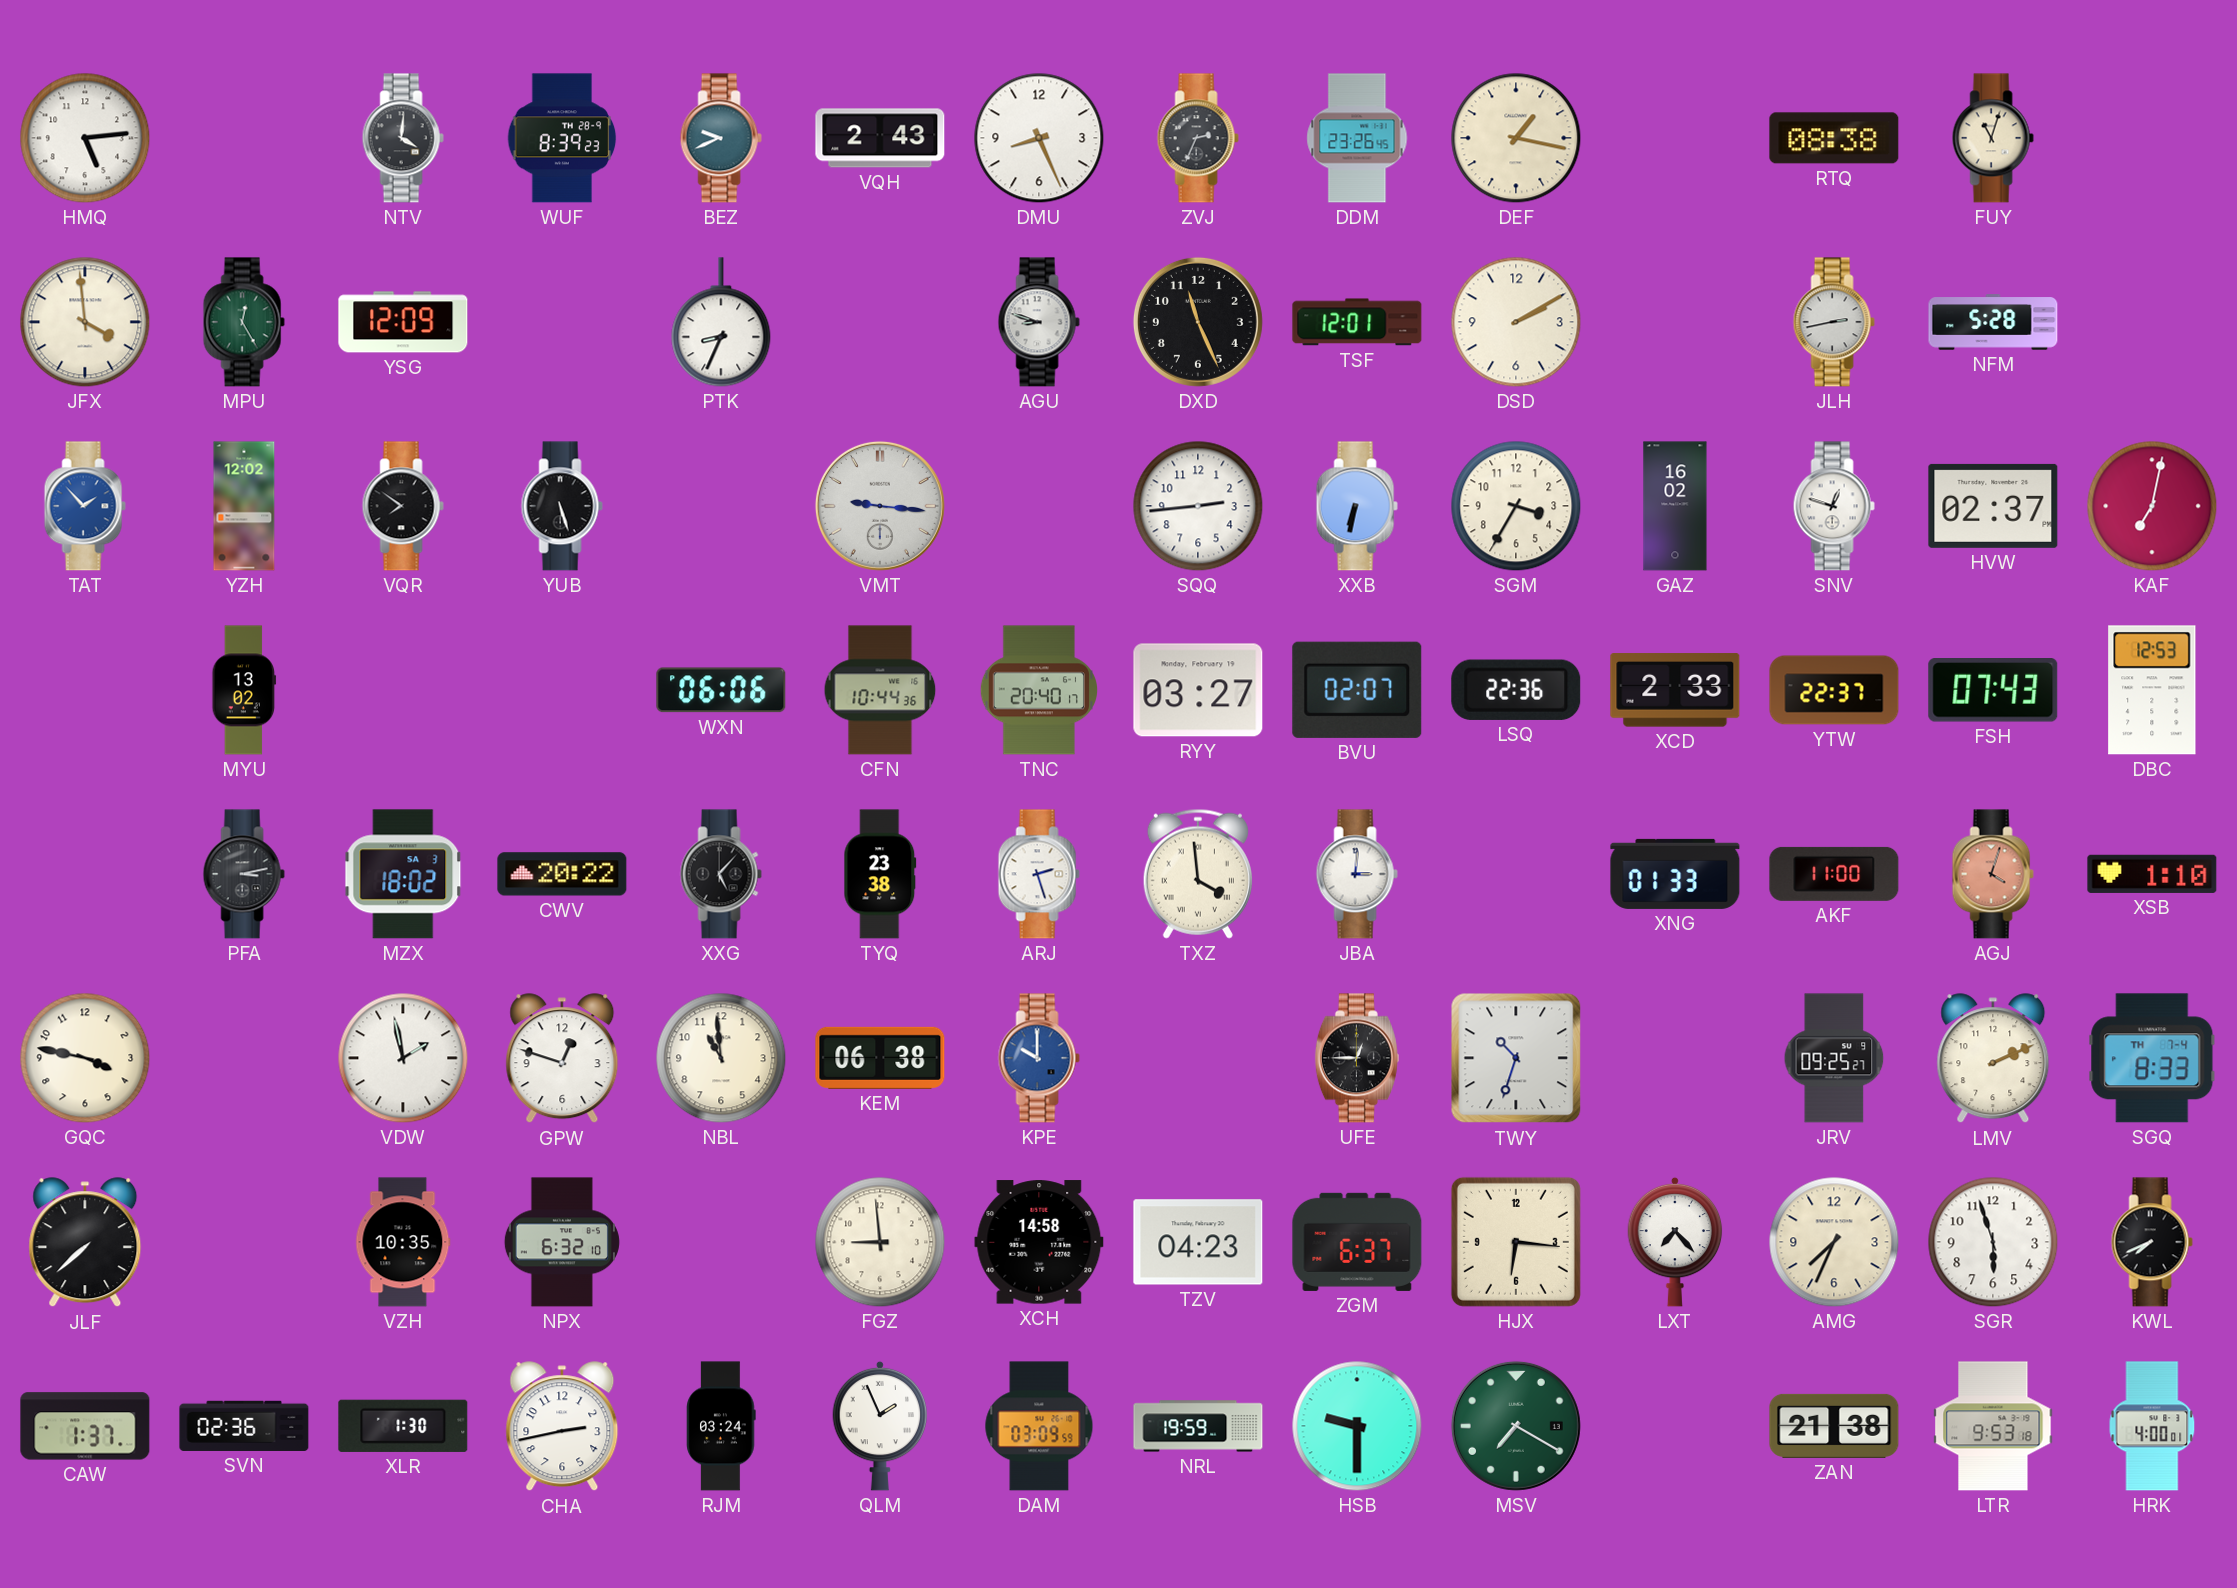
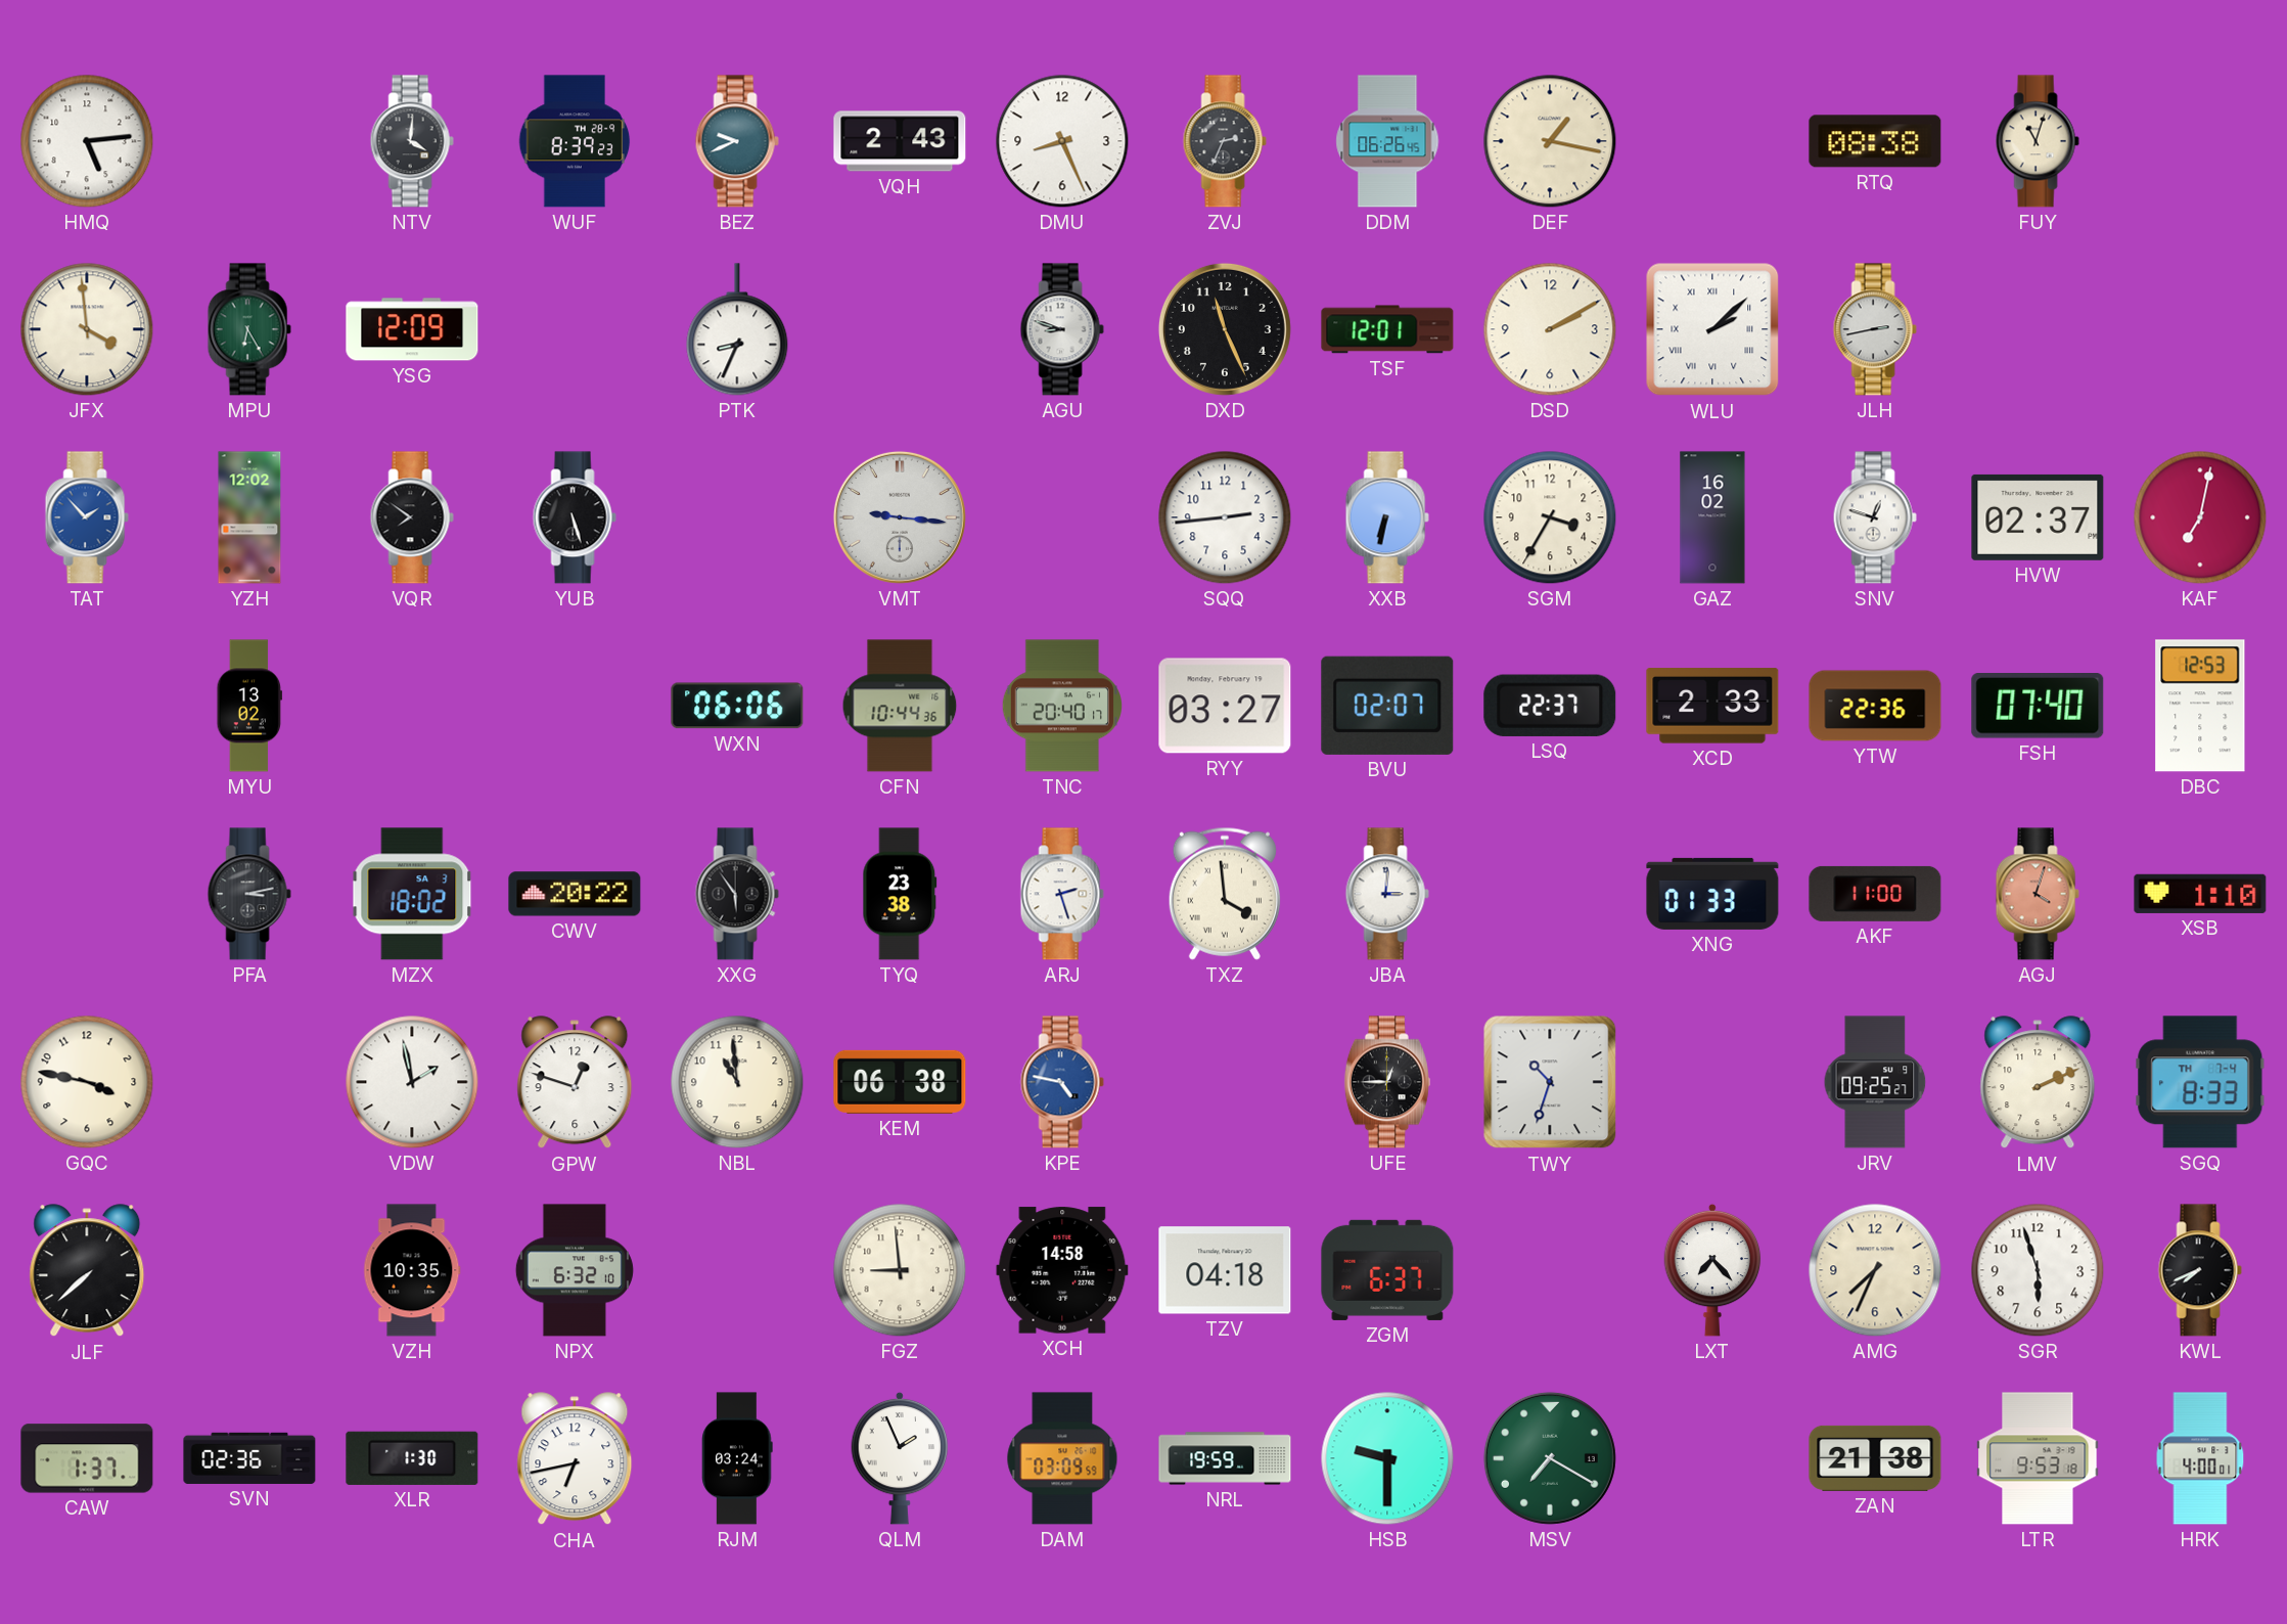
DDM: 23:26 -> 06:26
MPU: 12:25 -> 6:25
WLU: none -> 2:08
NFM: 5:28 -> none
LSQ: 22:36 -> 22:37
YTW: 22:37 -> 22:36
FSH: 07:43 -> 07:40
XXG: 5:07 -> 5:54
KPE: 10:00 -> 4:47
TZV: 04:23 -> 04:18
HJX: 6:16 -> none
CHA: 2:43 -> 6:43
